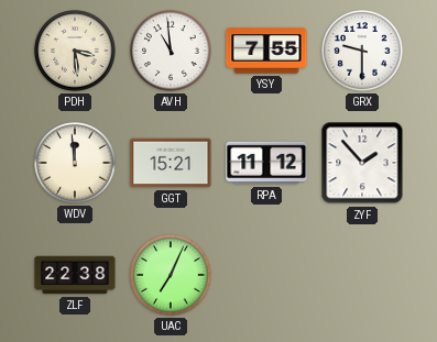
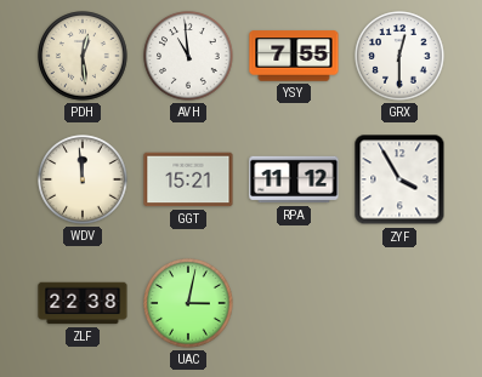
PDH: 3:29 -> 12:29
GRX: 9:30 -> 12:30
ZYF: 1:53 -> 3:55
UAC: 7:04 -> 3:02
